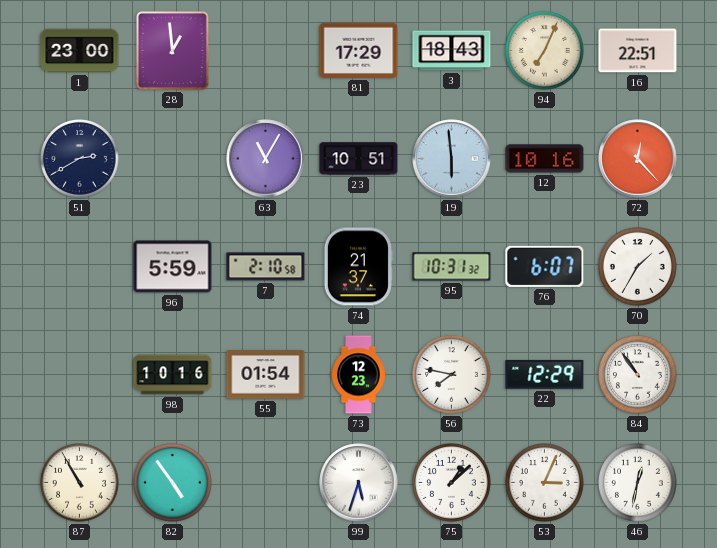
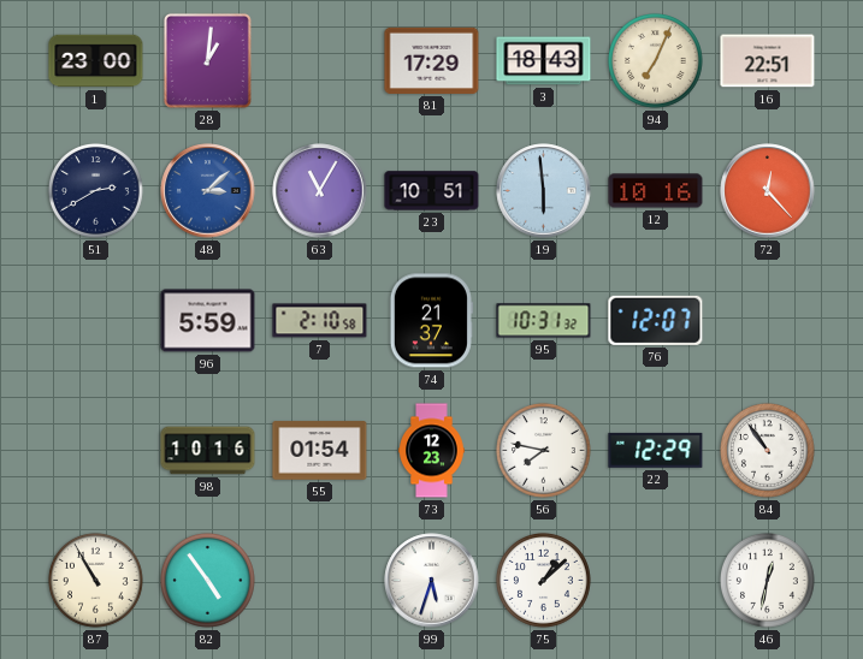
28: 12:59 -> 1:01
48: none -> 3:08
76: 6:07 -> 12:07
70: 1:35 -> none
53: 3:04 -> none
